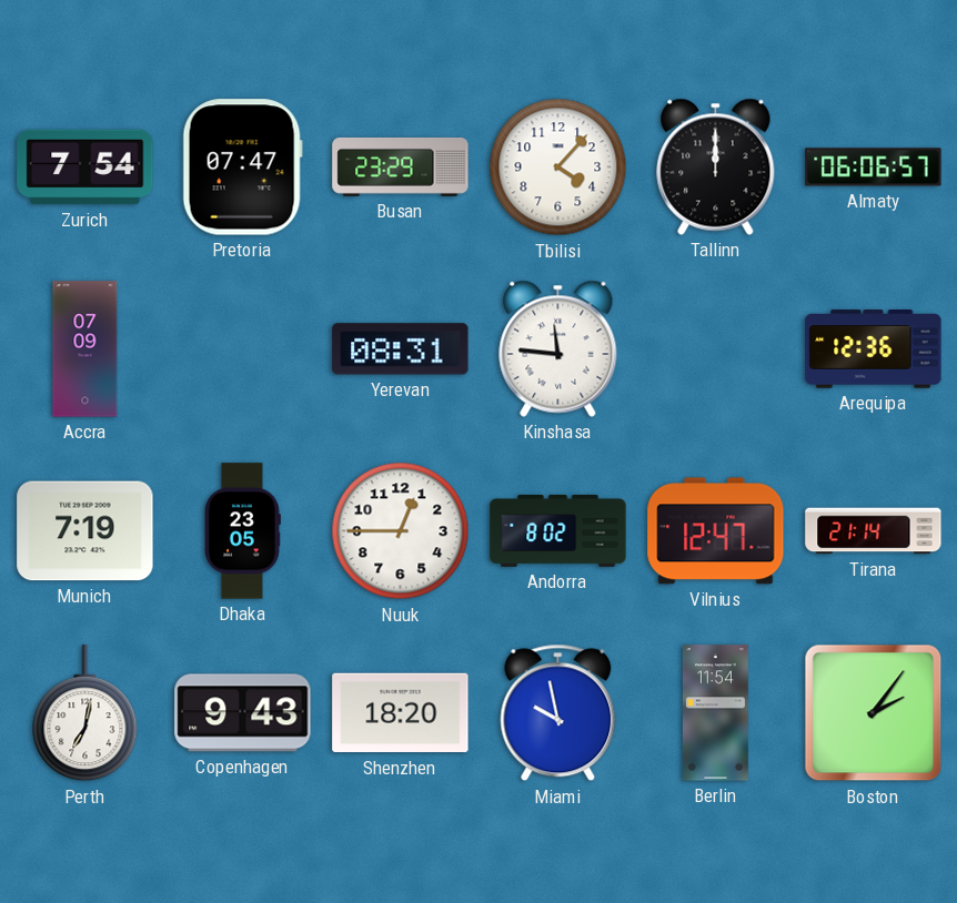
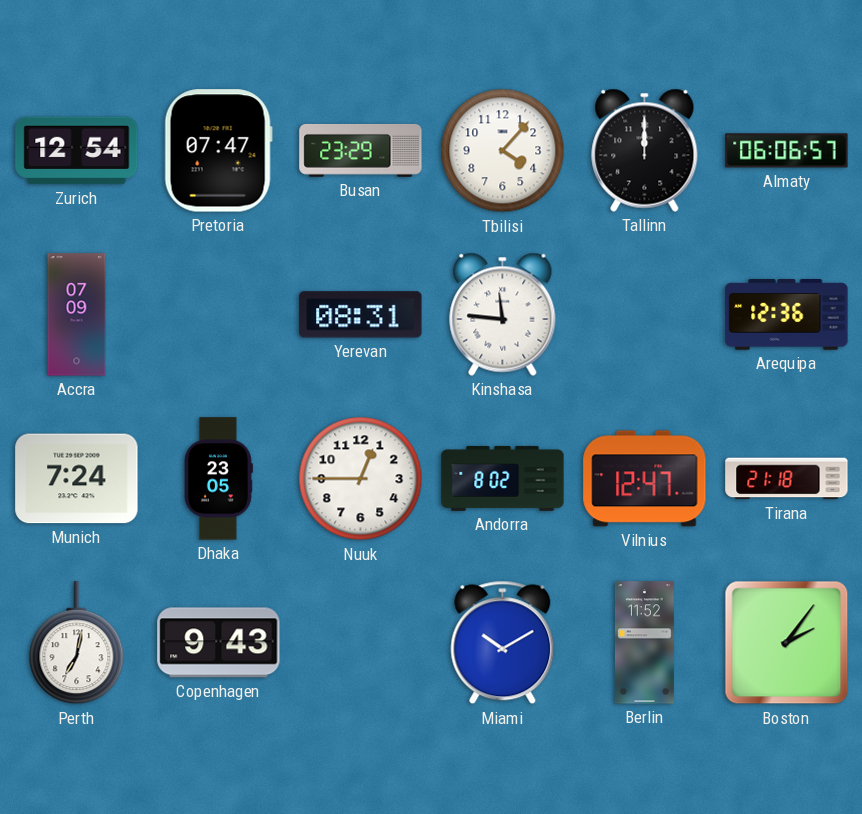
Zurich: 7:54 -> 12:54
Munich: 7:19 -> 7:24
Tirana: 21:14 -> 21:18
Shenzhen: 18:20 -> none
Miami: 9:58 -> 10:10
Berlin: 11:54 -> 11:52
